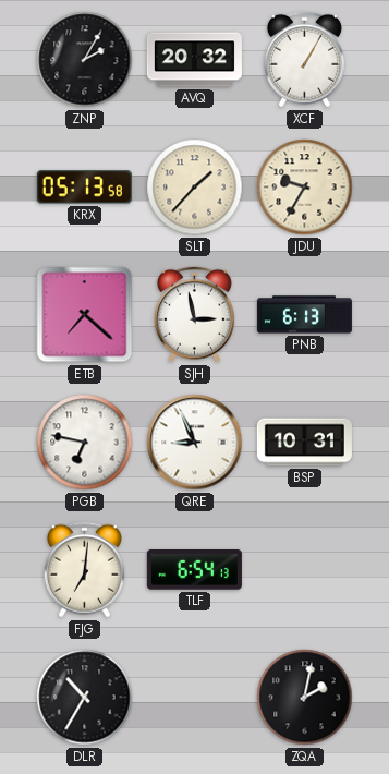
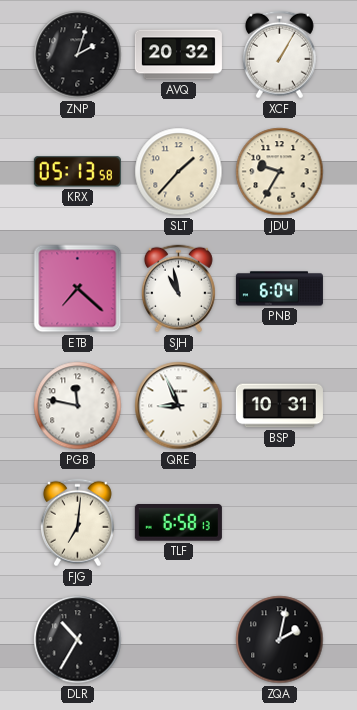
ZNP: 2:05 -> 2:03
SJH: 2:58 -> 10:58
PNB: 6:13 -> 6:04
PGB: 6:47 -> 11:47
TLF: 6:54 -> 6:58
